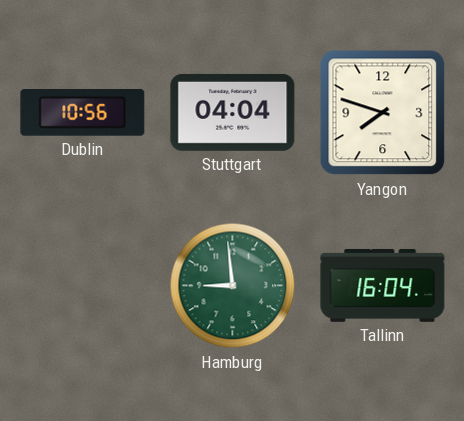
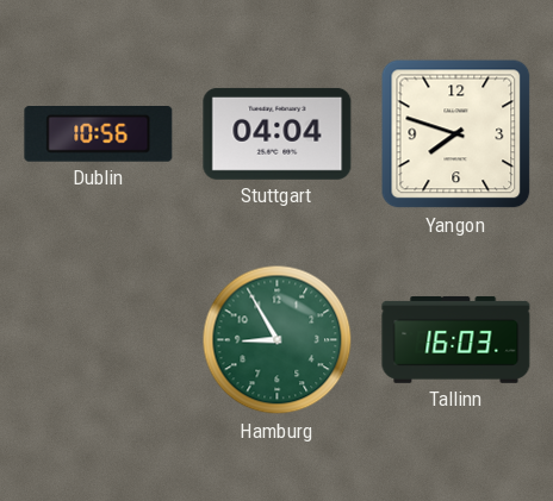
Hamburg: 8:59 -> 8:55
Tallinn: 16:04 -> 16:03
